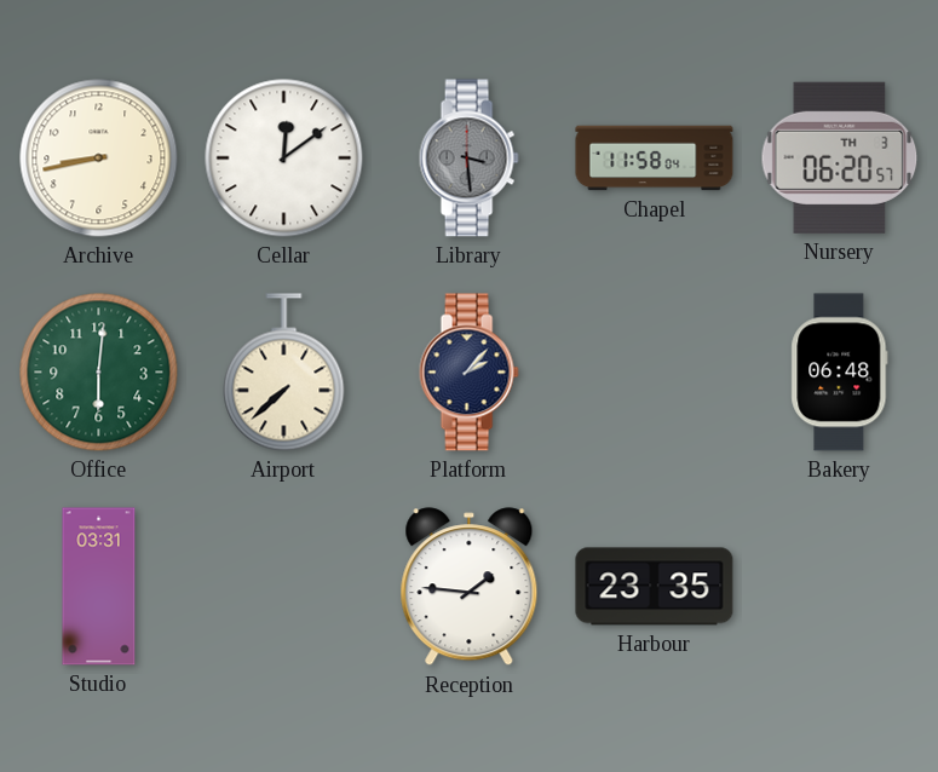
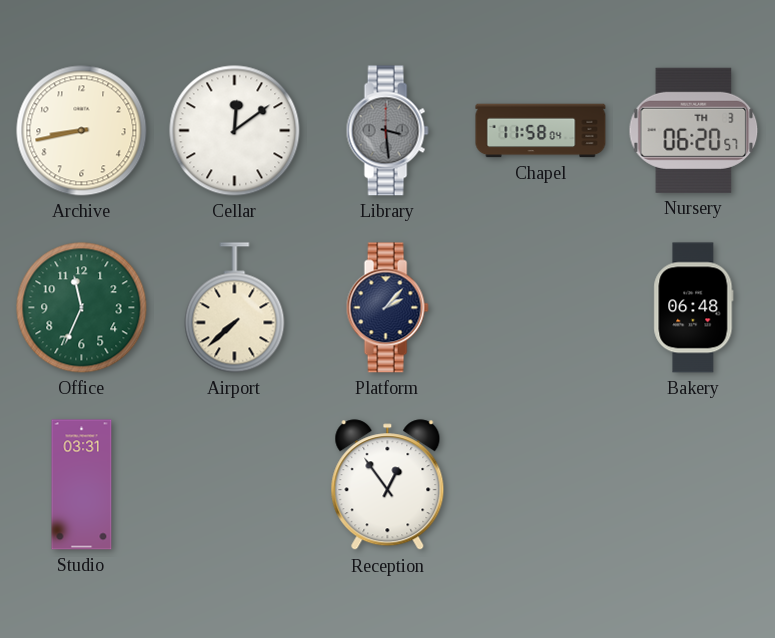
Office: 6:01 -> 11:34
Reception: 1:46 -> 12:54
Harbour: 23:35 -> none
